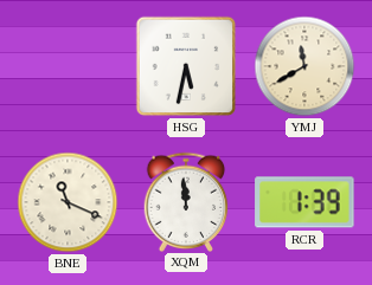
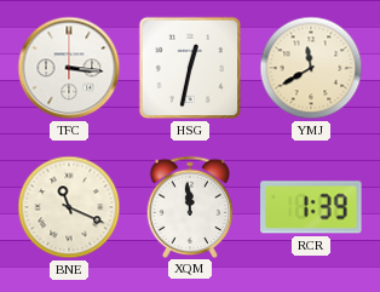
TFC: none -> 3:16
HSG: 5:32 -> 12:32
